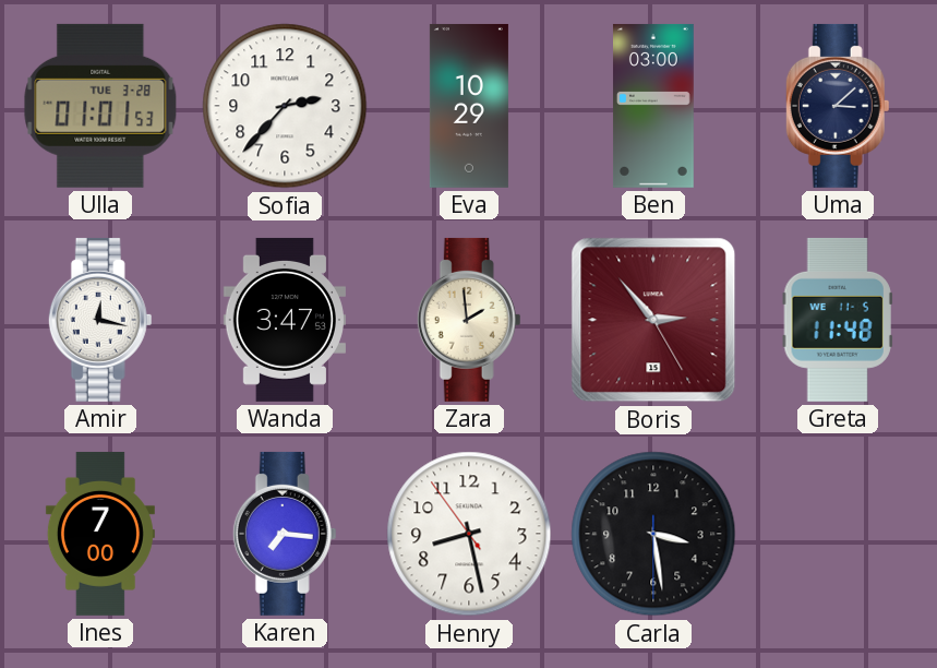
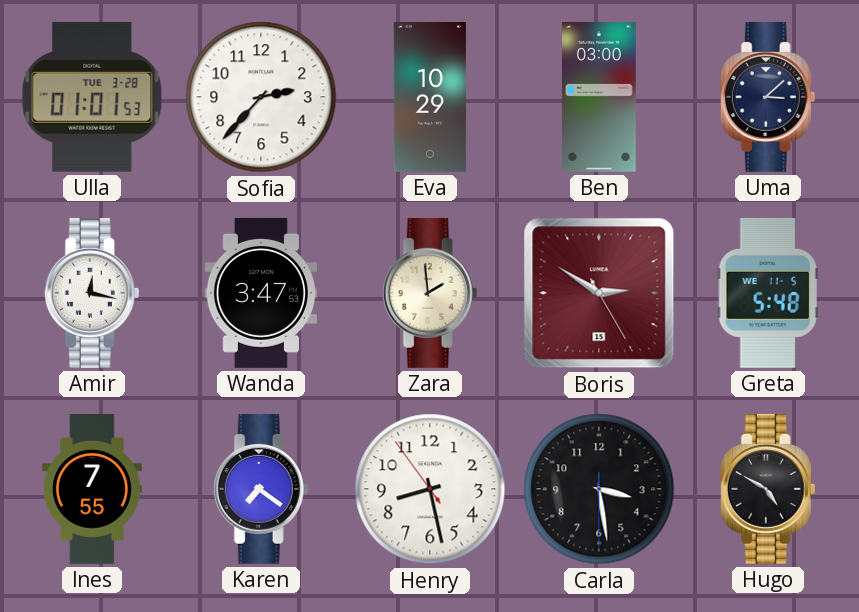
Boris: 2:53 -> 2:50
Greta: 11:48 -> 5:48
Ines: 7:00 -> 7:55
Karen: 7:16 -> 7:21
Hugo: none -> 4:50
